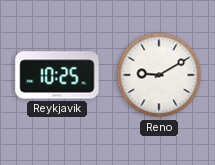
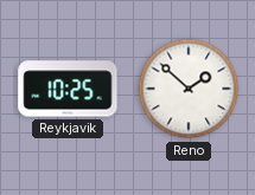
Reno: 9:10 -> 1:52
